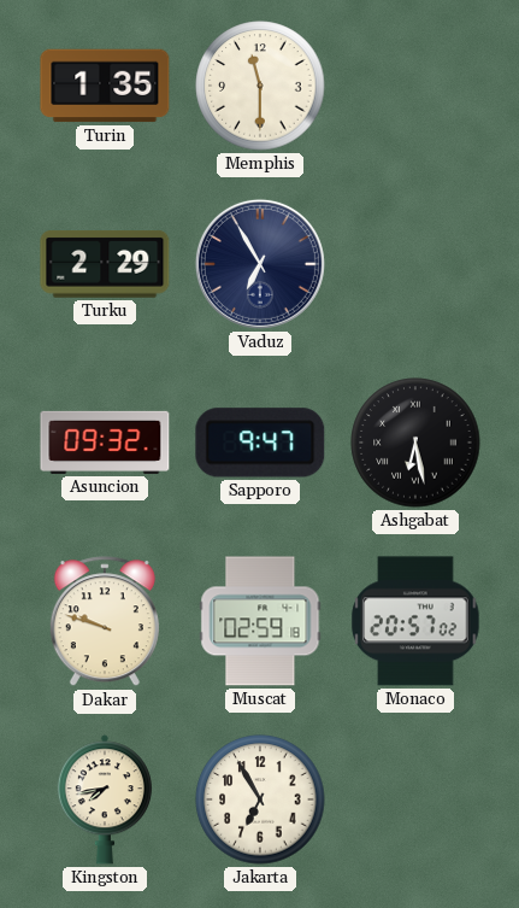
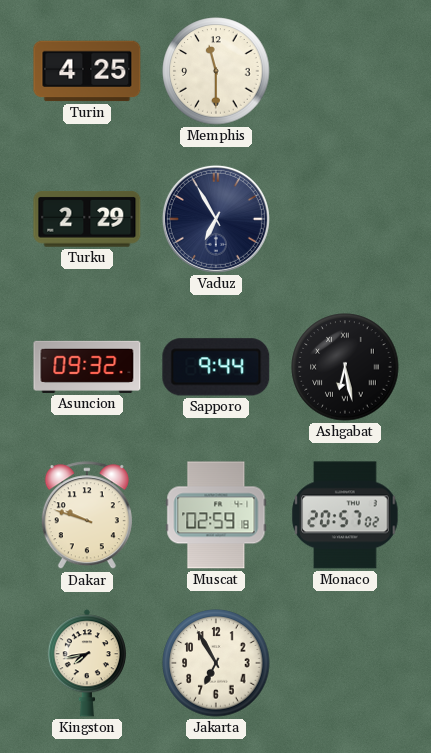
Turin: 1:35 -> 4:25
Sapporo: 9:47 -> 9:44
